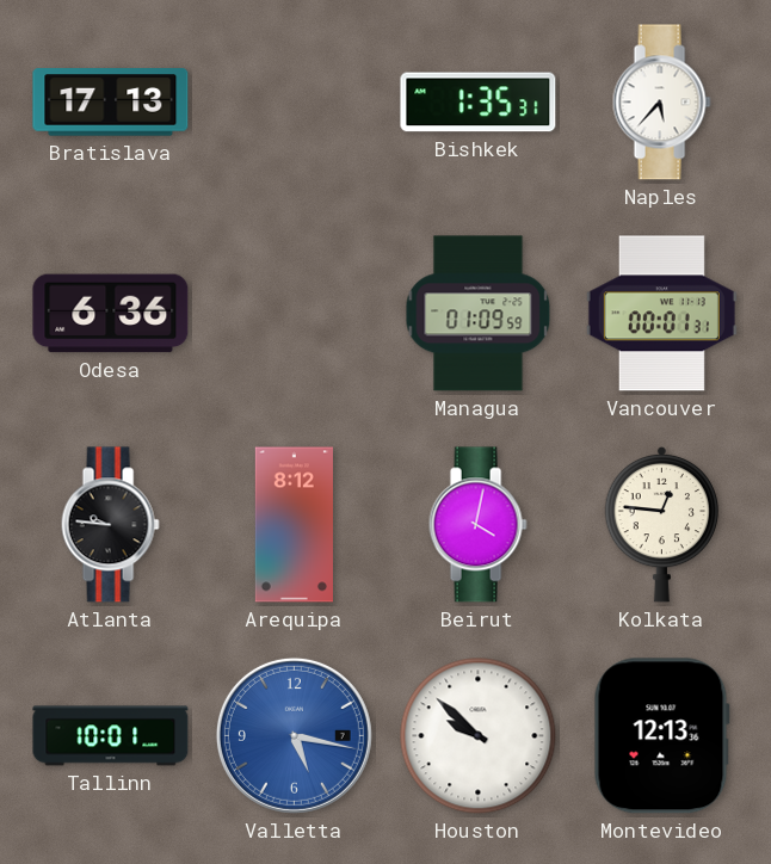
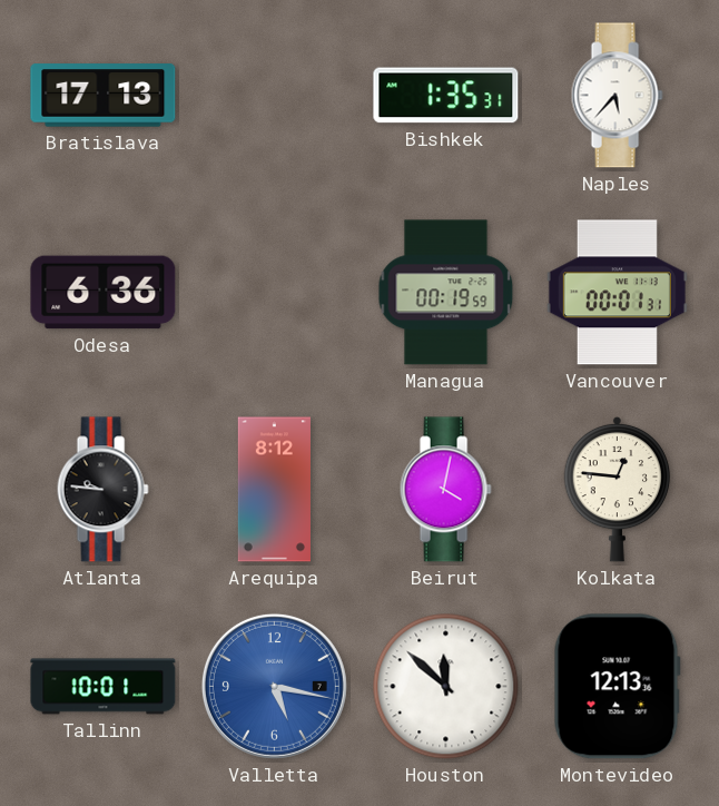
Managua: 01:09 -> 00:19
Houston: 9:52 -> 11:52
